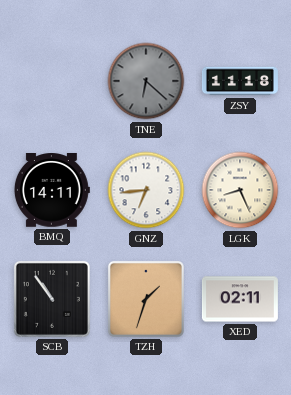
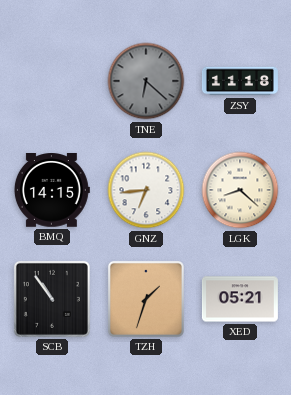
BMQ: 14:11 -> 14:15
LGK: 8:26 -> 8:22
XED: 02:11 -> 05:21
